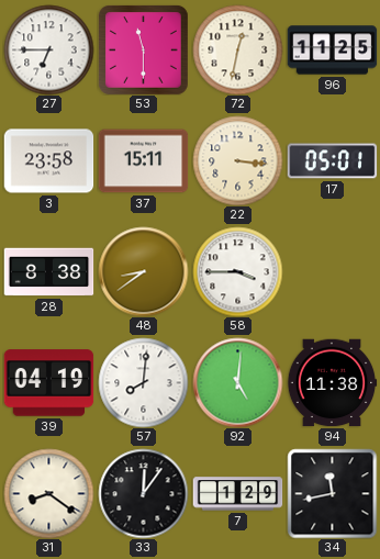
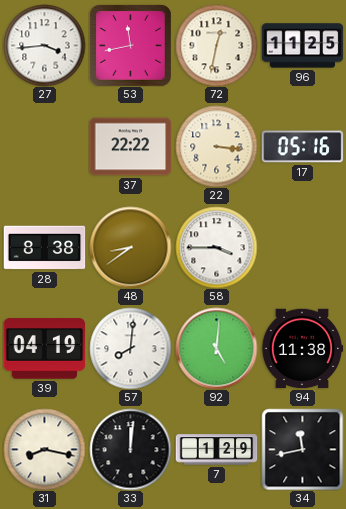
27: 6:45 -> 3:44
53: 11:30 -> 11:43
3: 23:58 -> none
37: 15:11 -> 22:22
17: 05:01 -> 05:16
31: 8:21 -> 8:17
33: 12:06 -> 12:01
